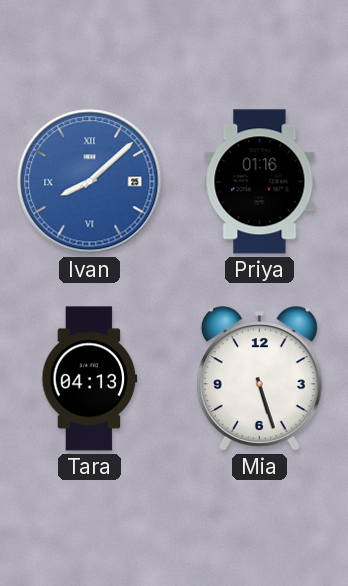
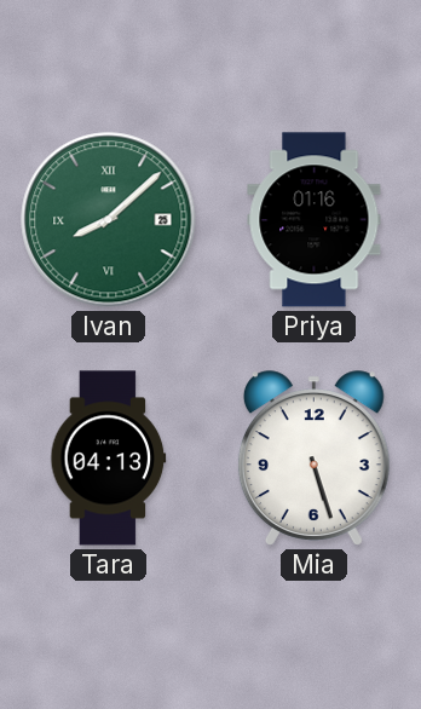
Ivan dial: blue -> green
